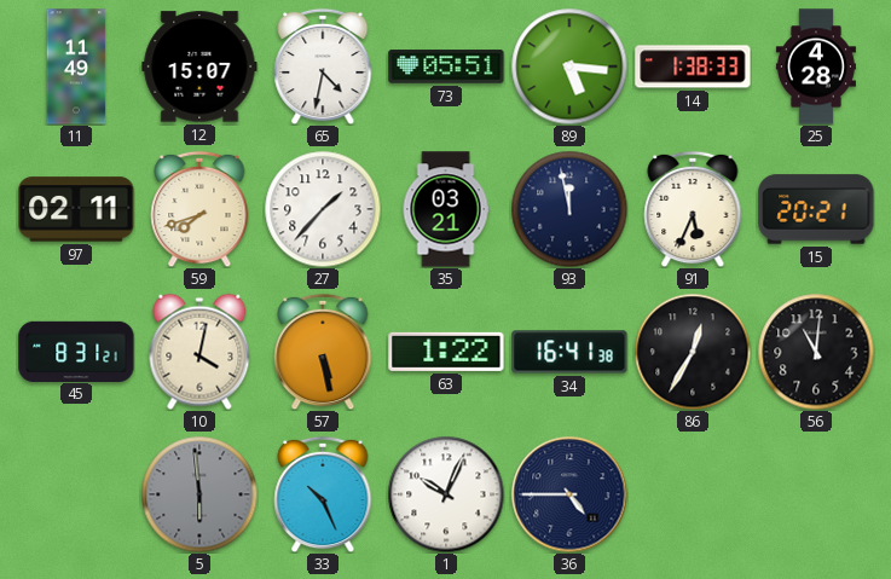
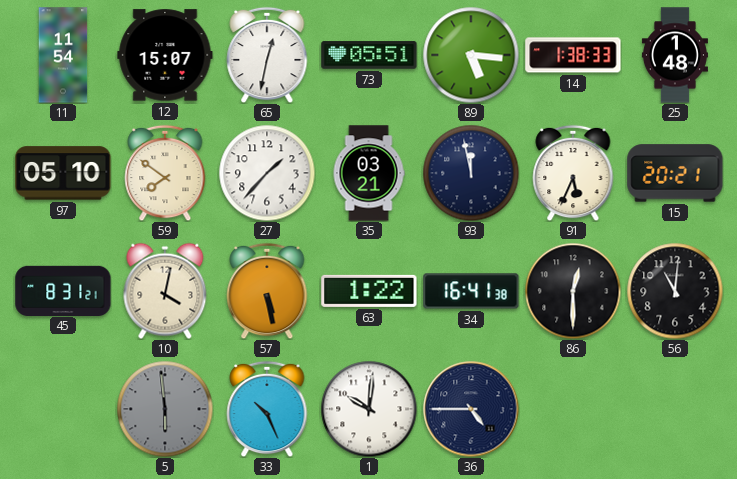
11: 11:49 -> 11:54
65: 4:32 -> 12:32
25: 4:28 -> 1:48
97: 02:11 -> 05:10
59: 7:42 -> 7:51
86: 12:35 -> 12:30
1: 10:04 -> 10:01
